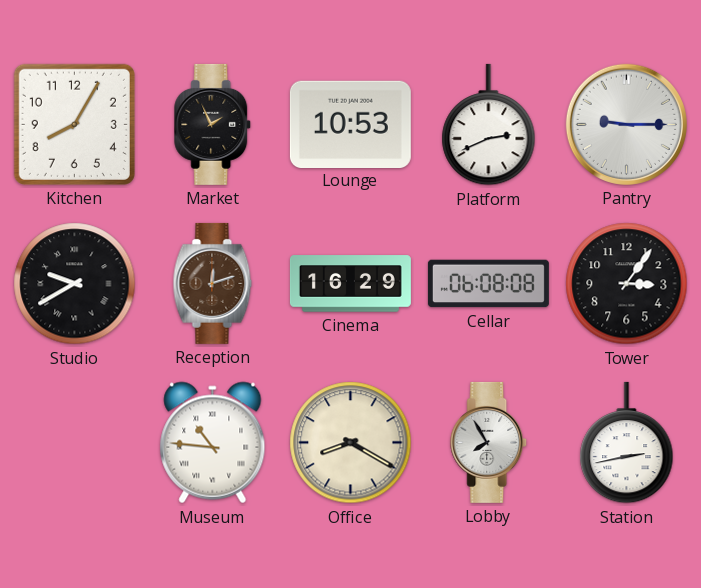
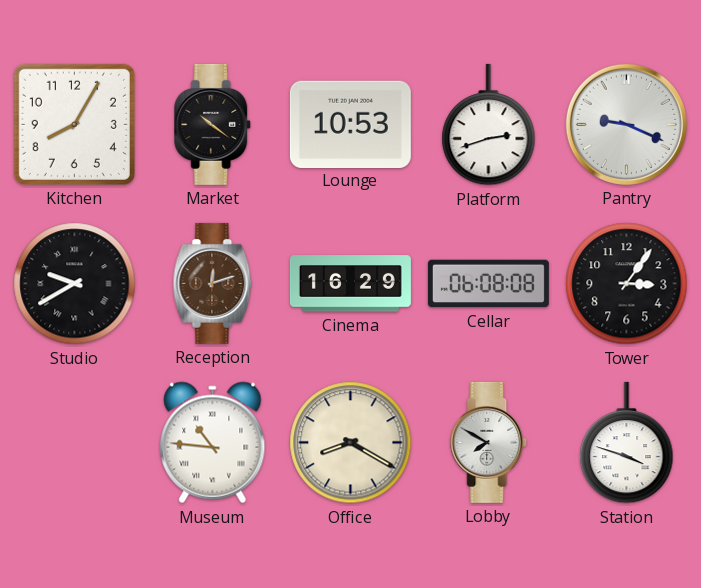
Market: 1:56 -> 10:21
Platform: 2:41 -> 2:42
Pantry: 9:15 -> 9:19
Lobby: 7:55 -> 7:50
Station: 2:43 -> 3:48
